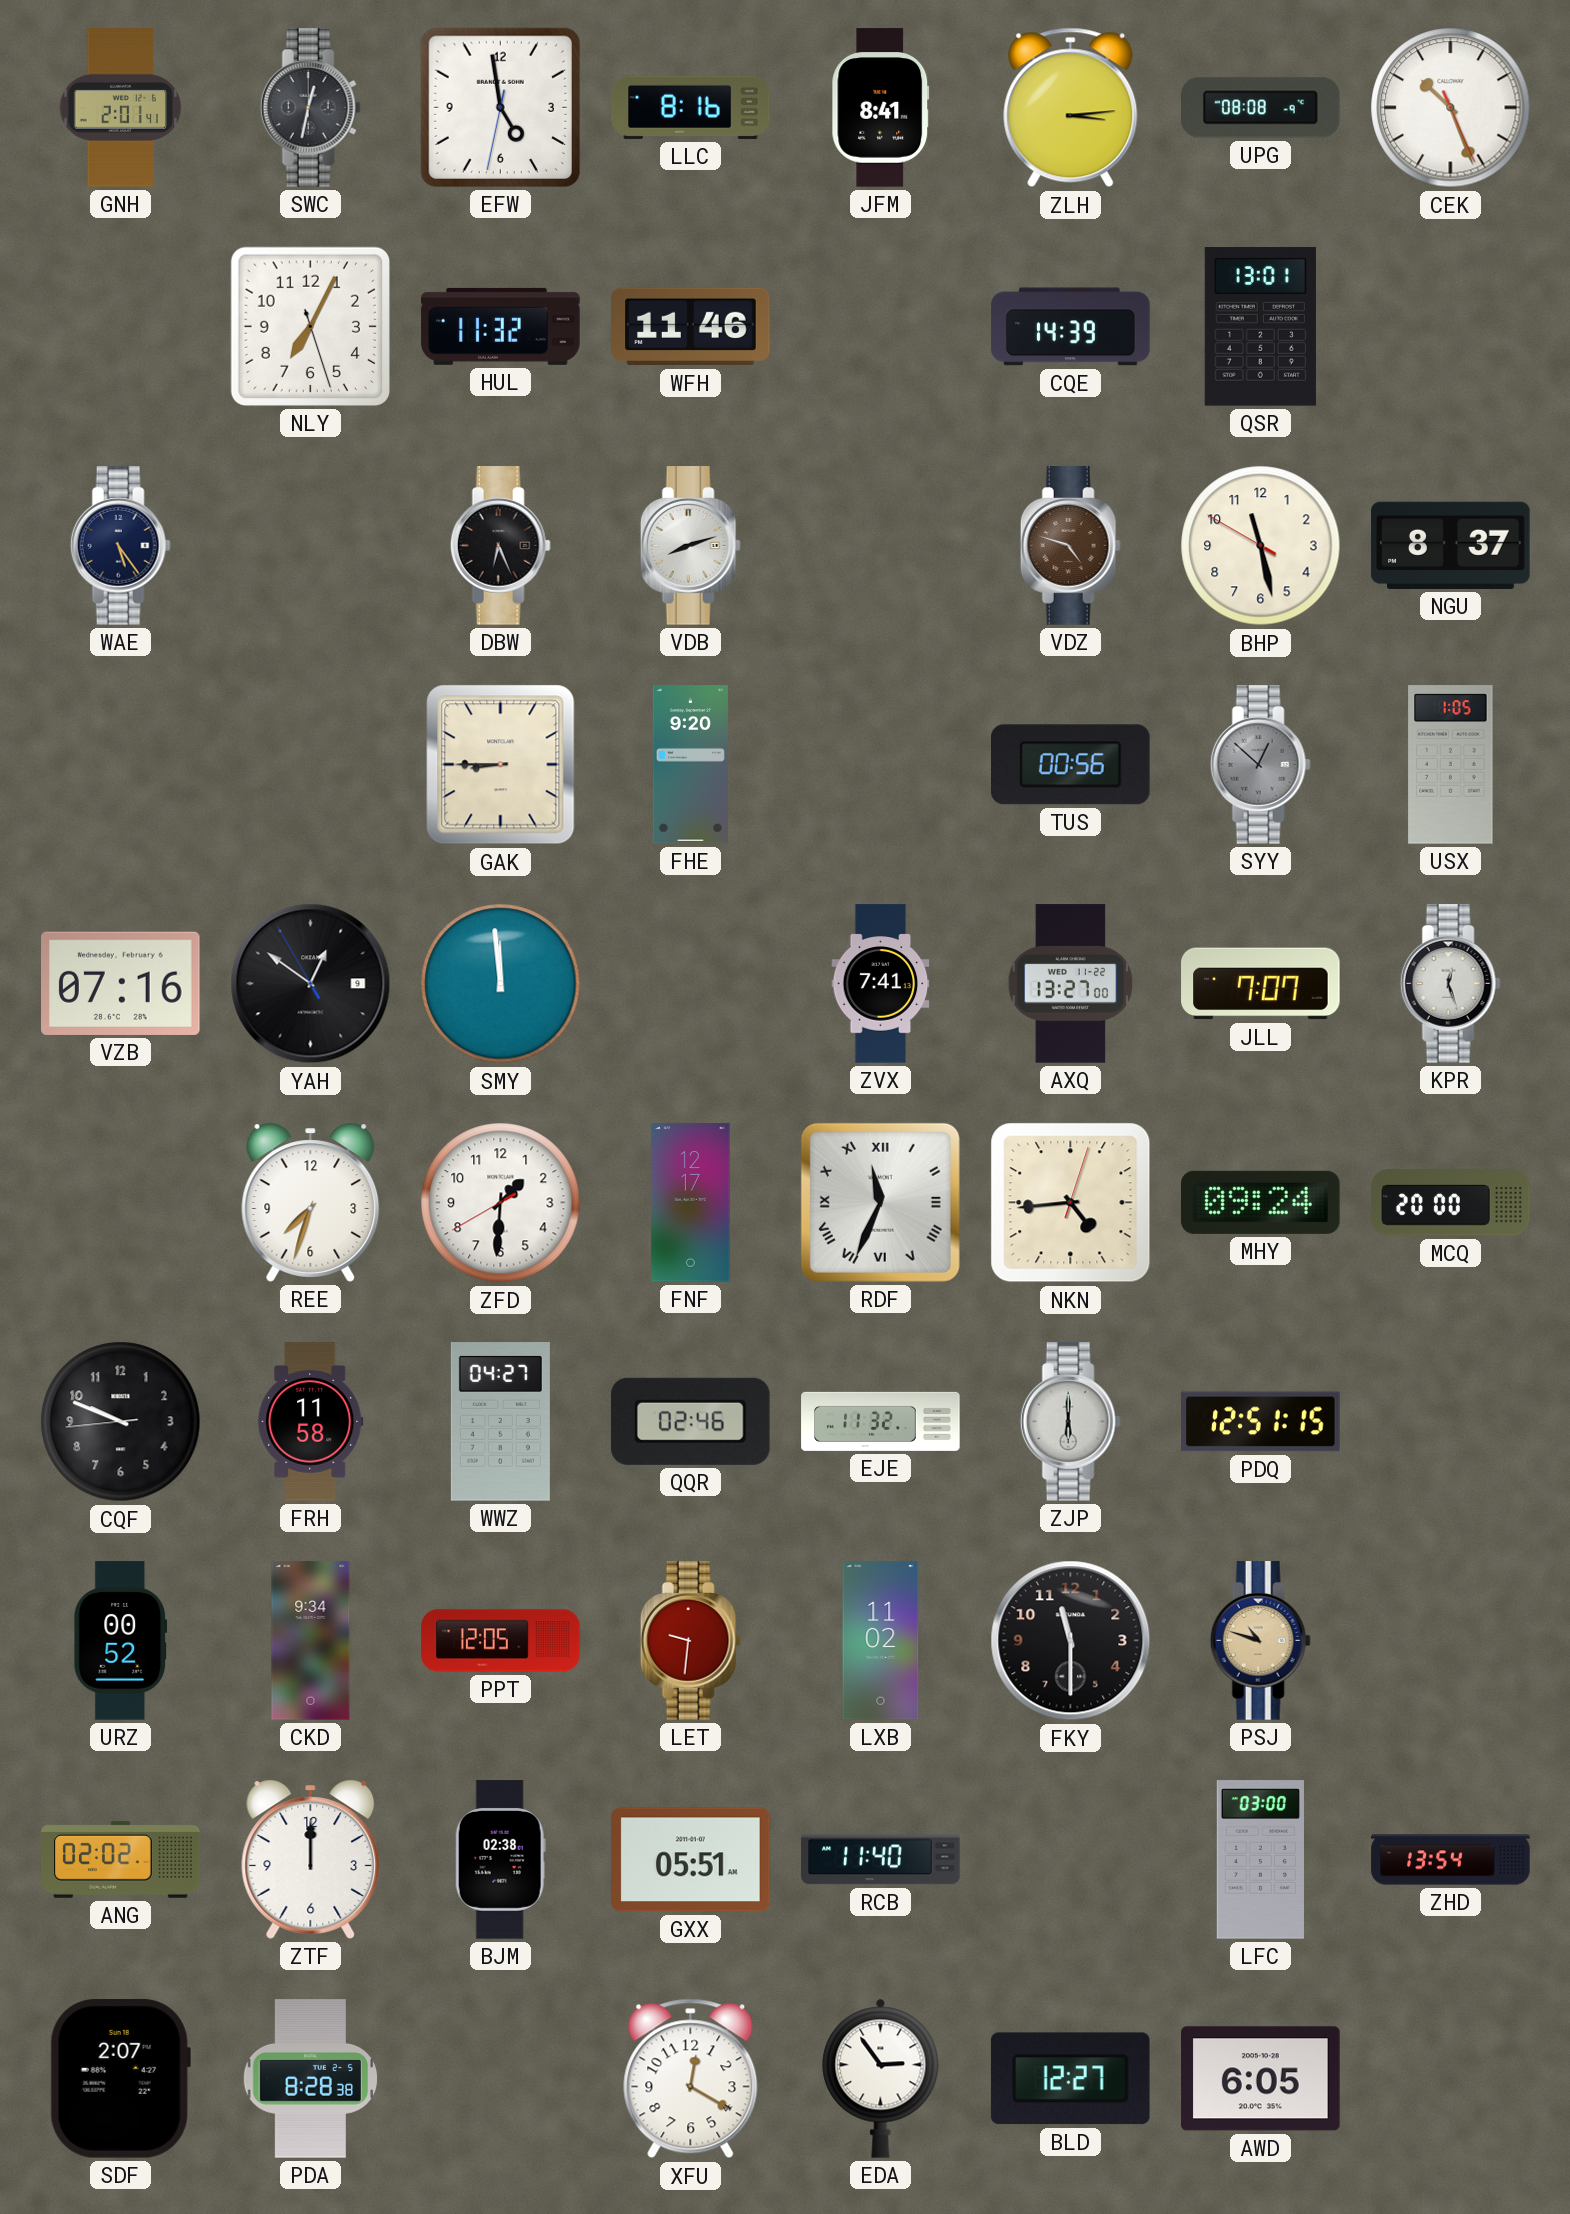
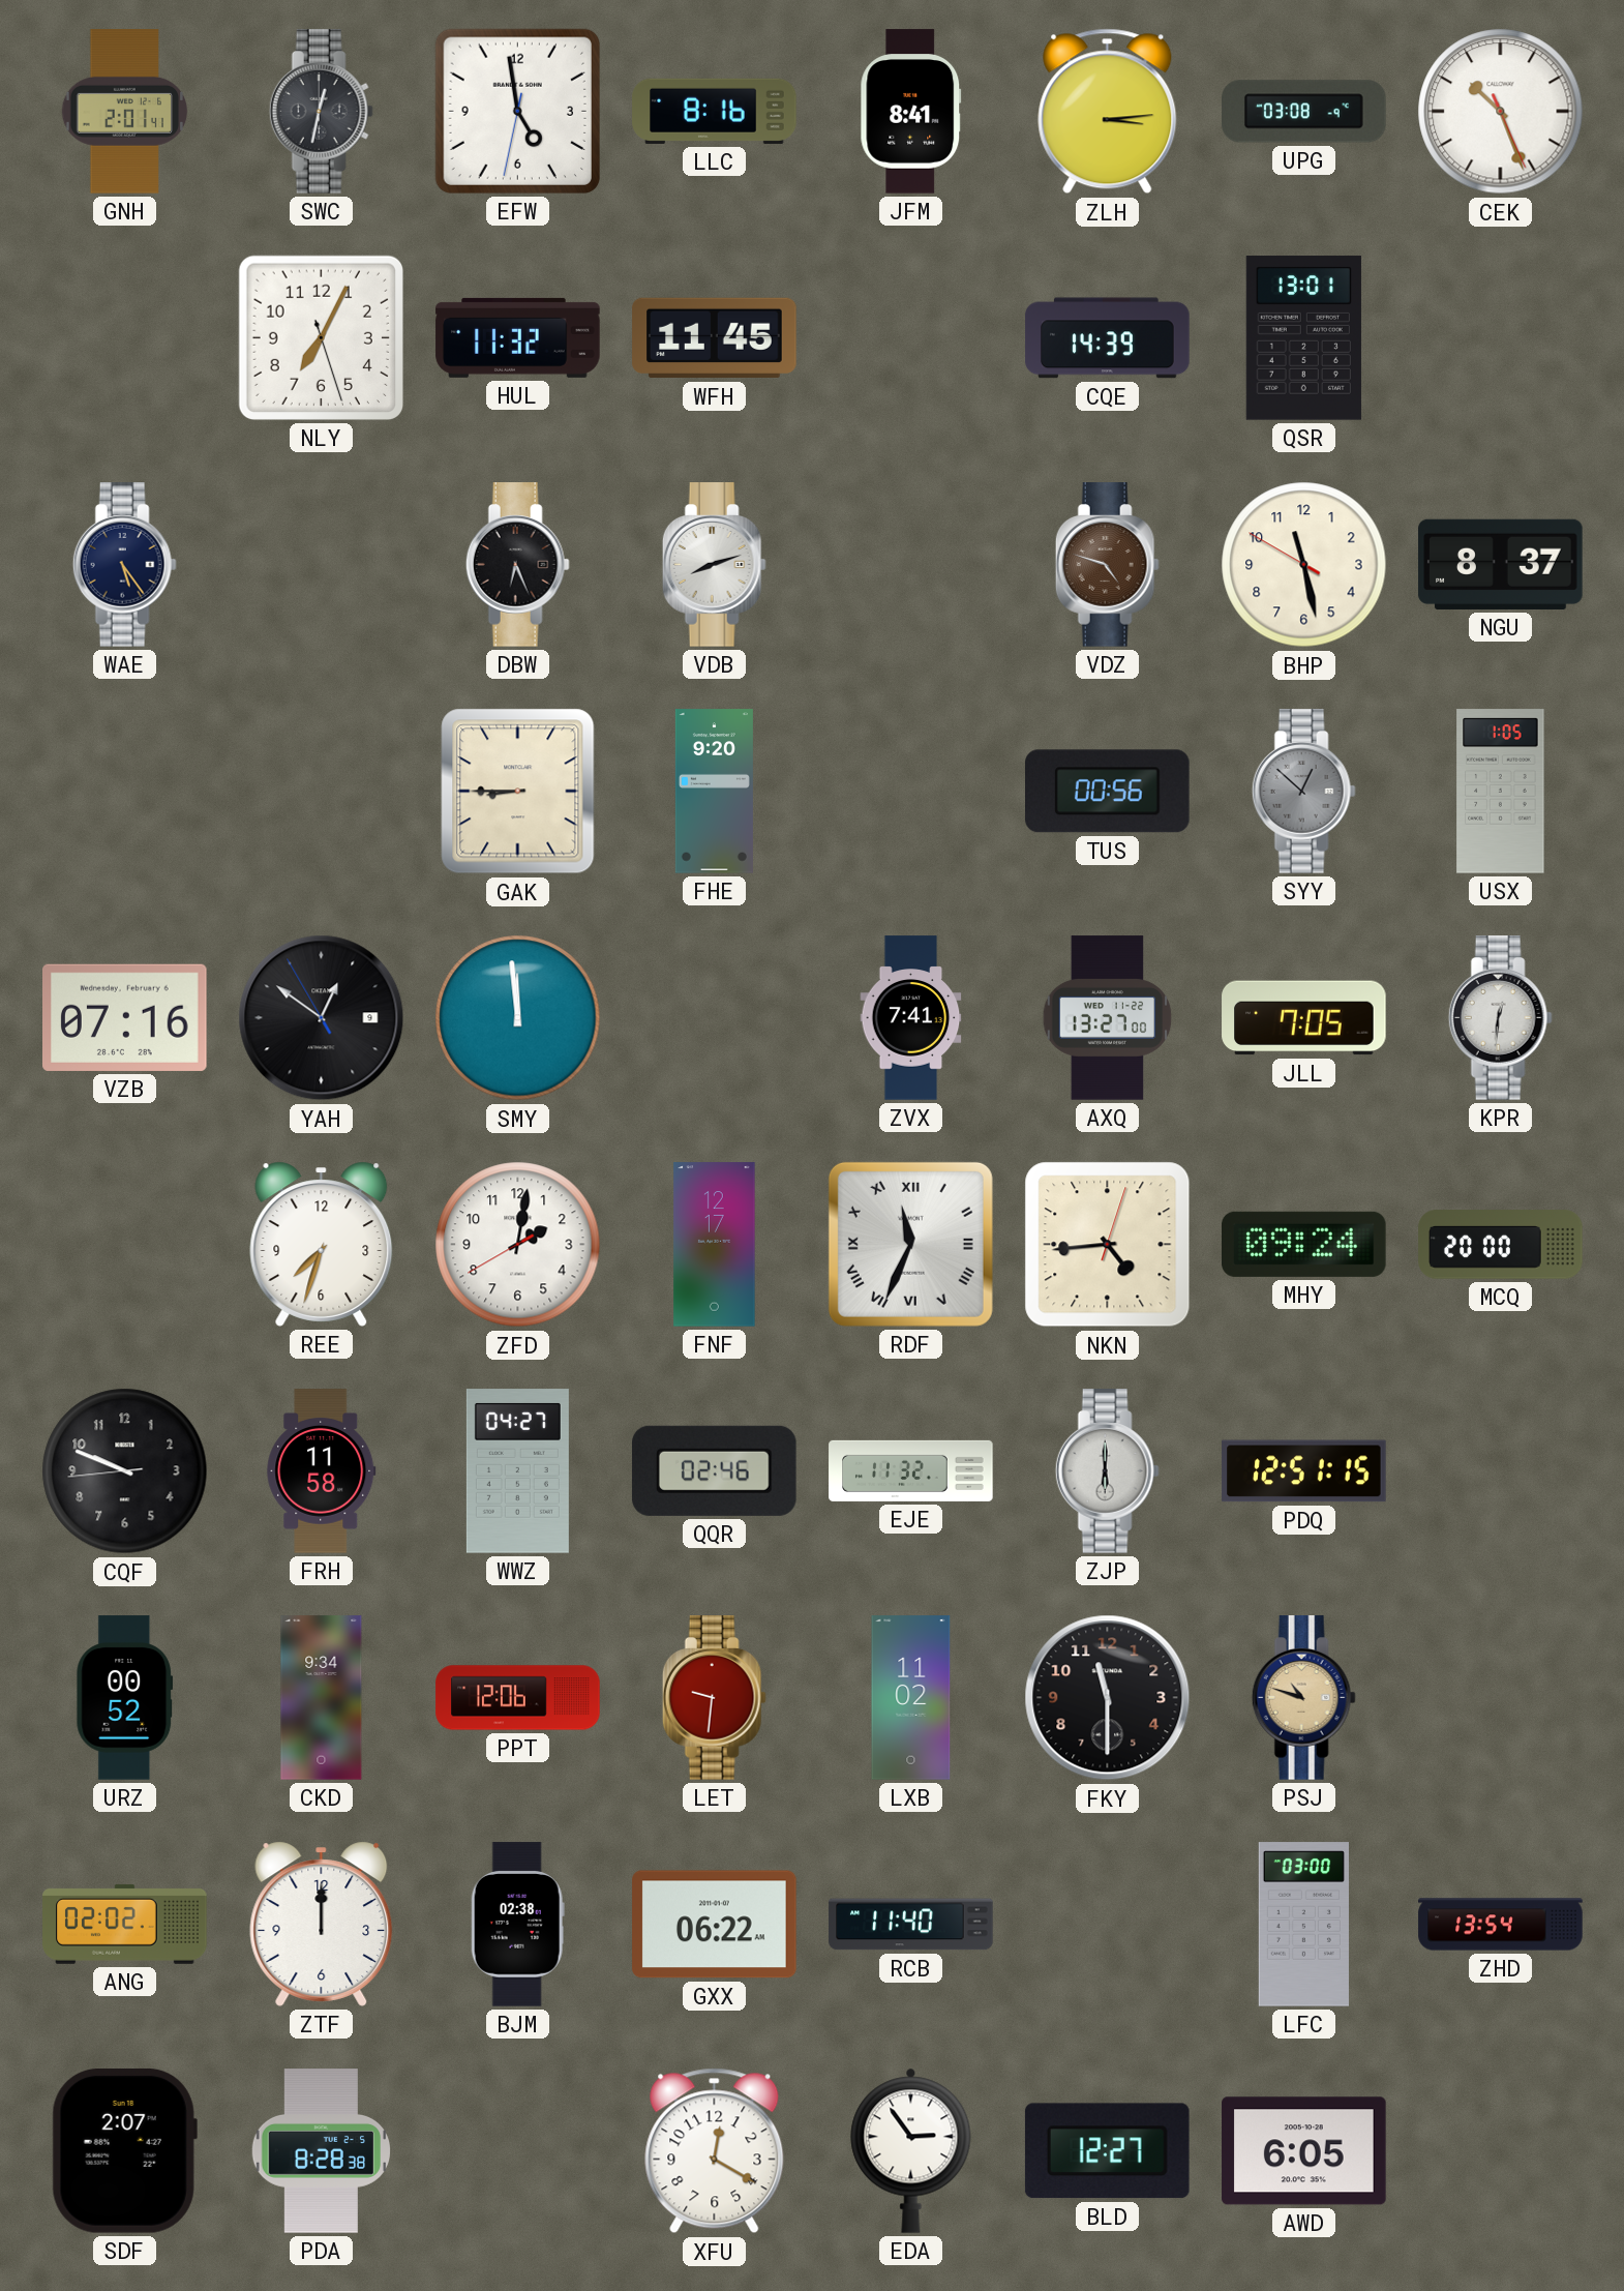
UPG: 08:08 -> 03:08
WFH: 11:46 -> 11:45
JLL: 7:07 -> 7:05
KPR: 12:27 -> 12:31
ZFD: 1:30 -> 2:01
PPT: 12:05 -> 12:06
GXX: 05:51 -> 06:22
